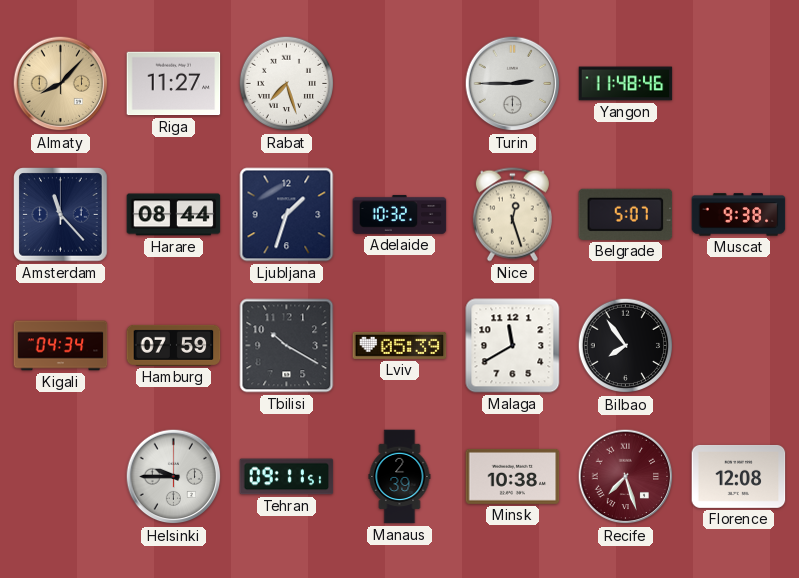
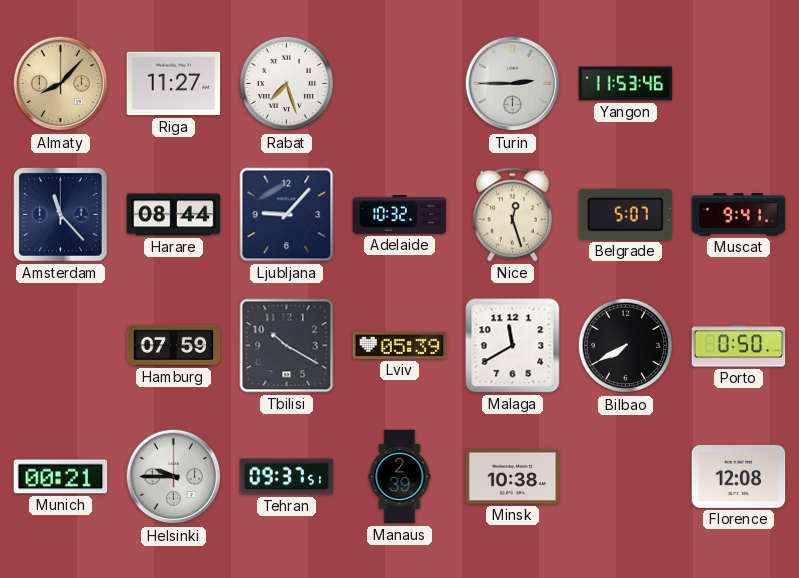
Yangon: 11:48 -> 11:53
Ljubljana: 1:33 -> 9:07
Muscat: 9:38 -> 9:41
Kigali: 04:34 -> none
Bilbao: 7:54 -> 7:40
Porto: none -> 0:50
Munich: none -> 00:21
Tehran: 09:11 -> 09:37
Recife: 7:27 -> none
